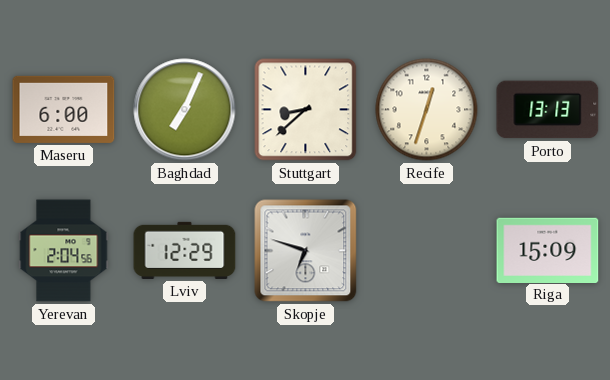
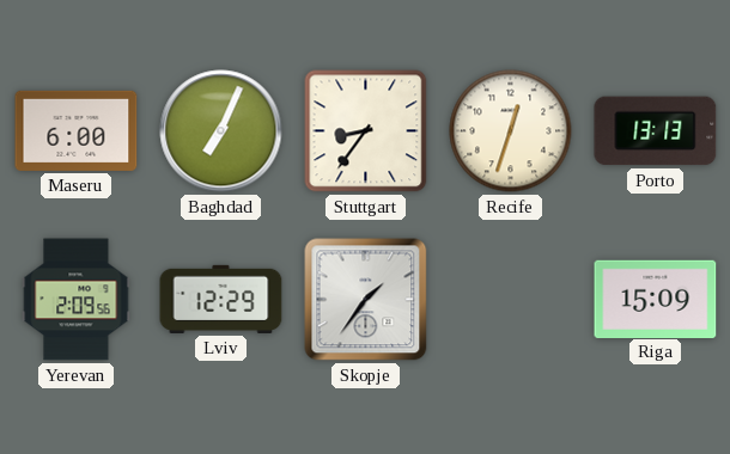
Stuttgart: 8:38 -> 8:36
Yerevan: 2:04 -> 2:09
Skopje: 6:48 -> 1:36
